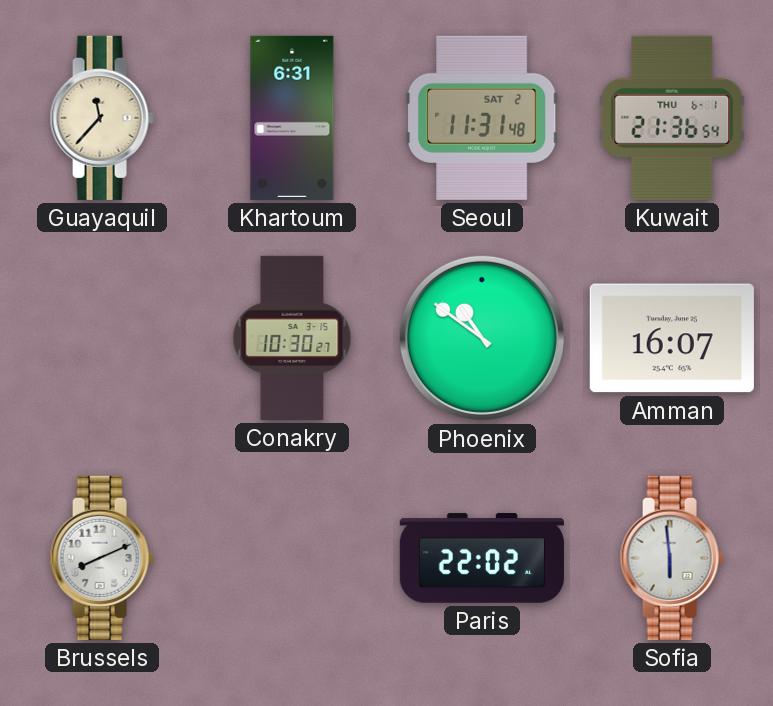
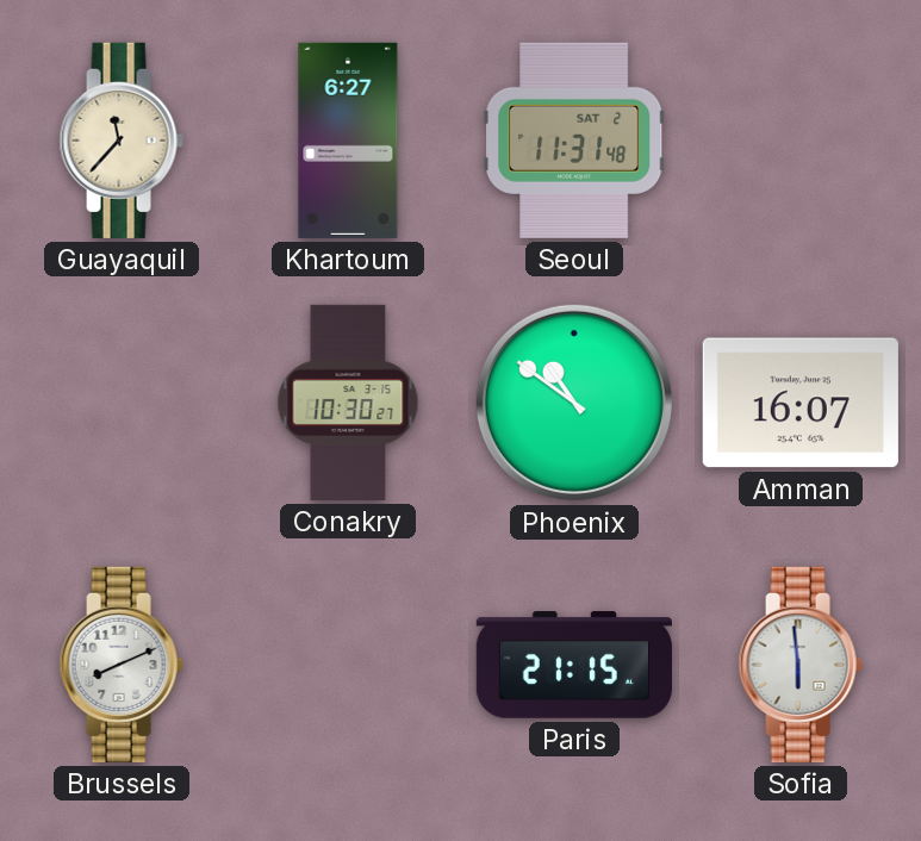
Khartoum: 6:31 -> 6:27
Kuwait: 21:36 -> none
Paris: 22:02 -> 21:15
